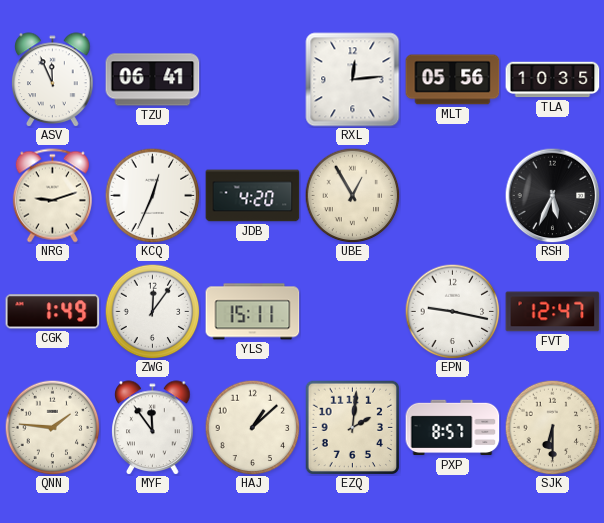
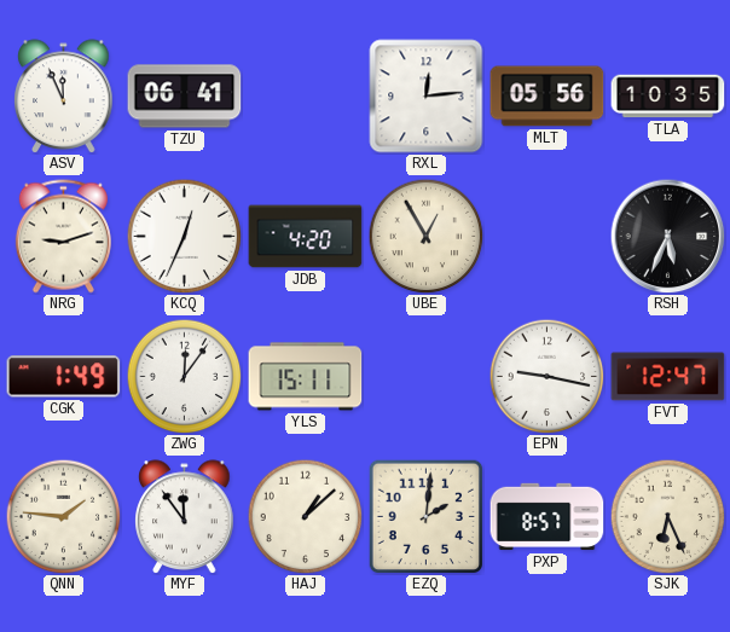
SJK: 6:30 -> 6:26
